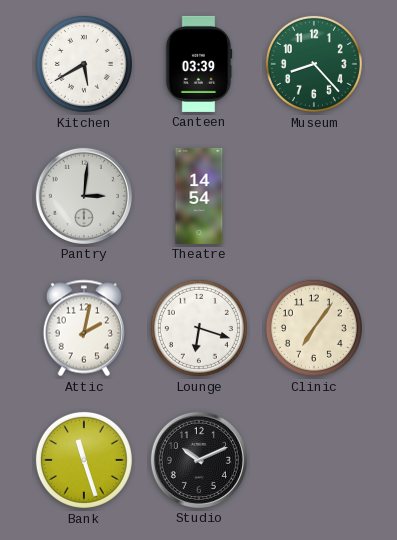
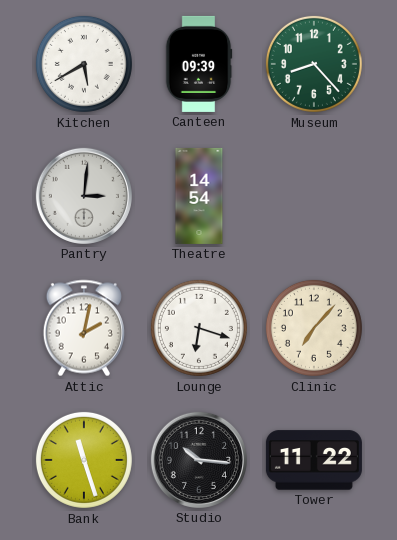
Canteen: 03:39 -> 09:39
Clinic: 7:06 -> 7:07
Studio: 10:11 -> 10:16
Tower: none -> 11:22
